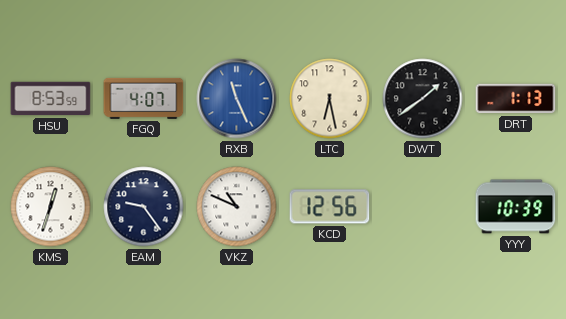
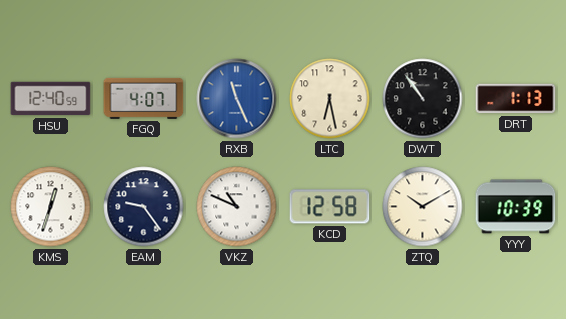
HSU: 8:53 -> 12:40
DWT: 1:39 -> 10:54
KCD: 12:56 -> 12:58
ZTQ: none -> 10:10
